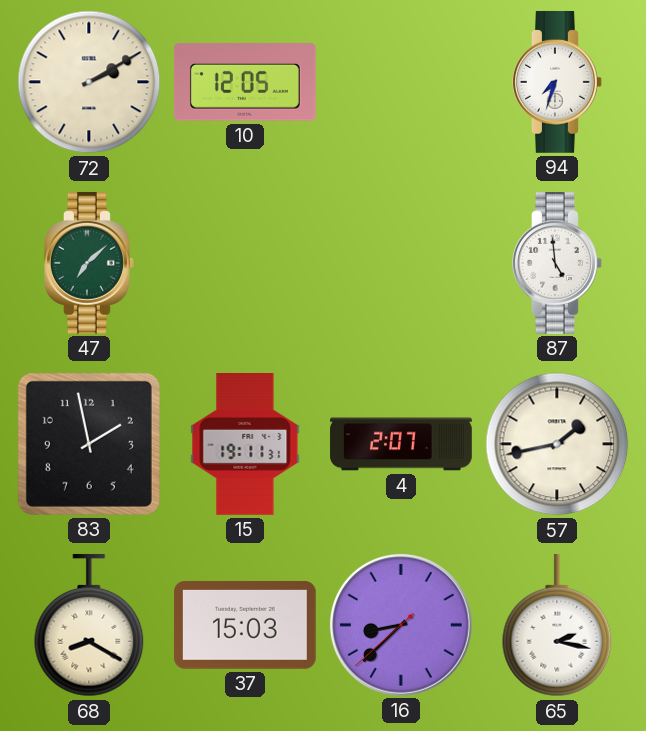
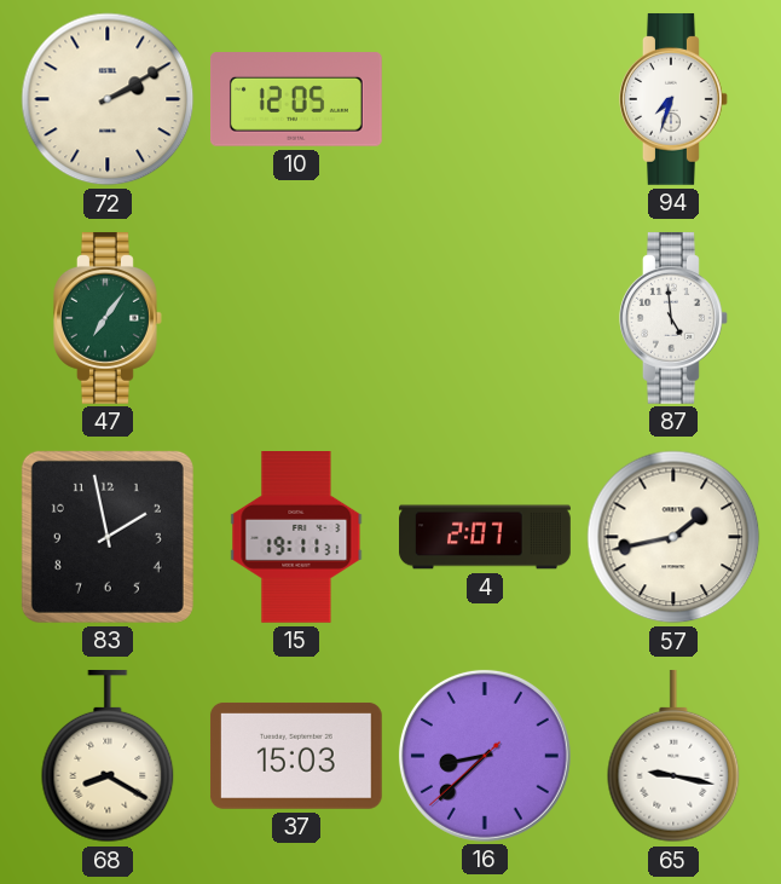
47: 7:08 -> 7:06
65: 2:17 -> 9:17
